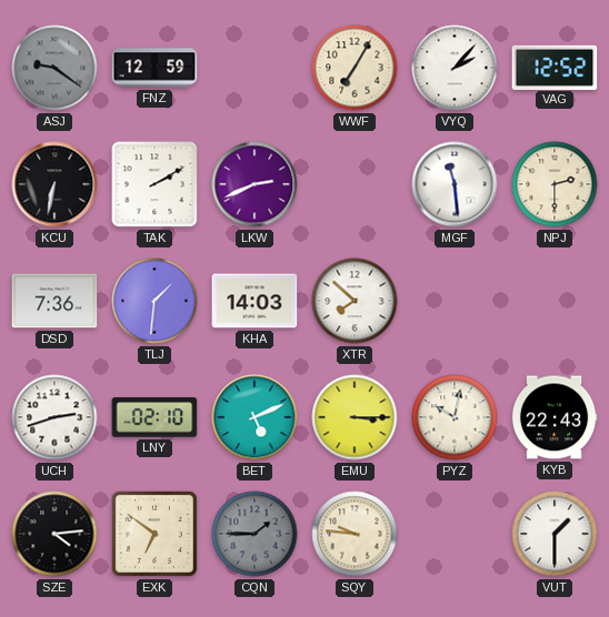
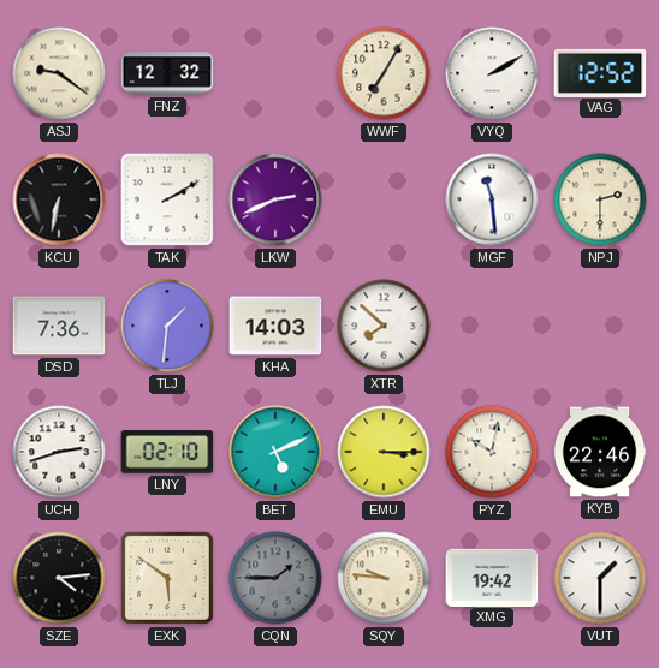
ASJ dial: grey -> cream
FNZ: 12:59 -> 12:32
VYQ: 2:07 -> 2:10
KYB: 22:43 -> 22:46
EXK: 6:51 -> 5:51
XMG: none -> 19:42
